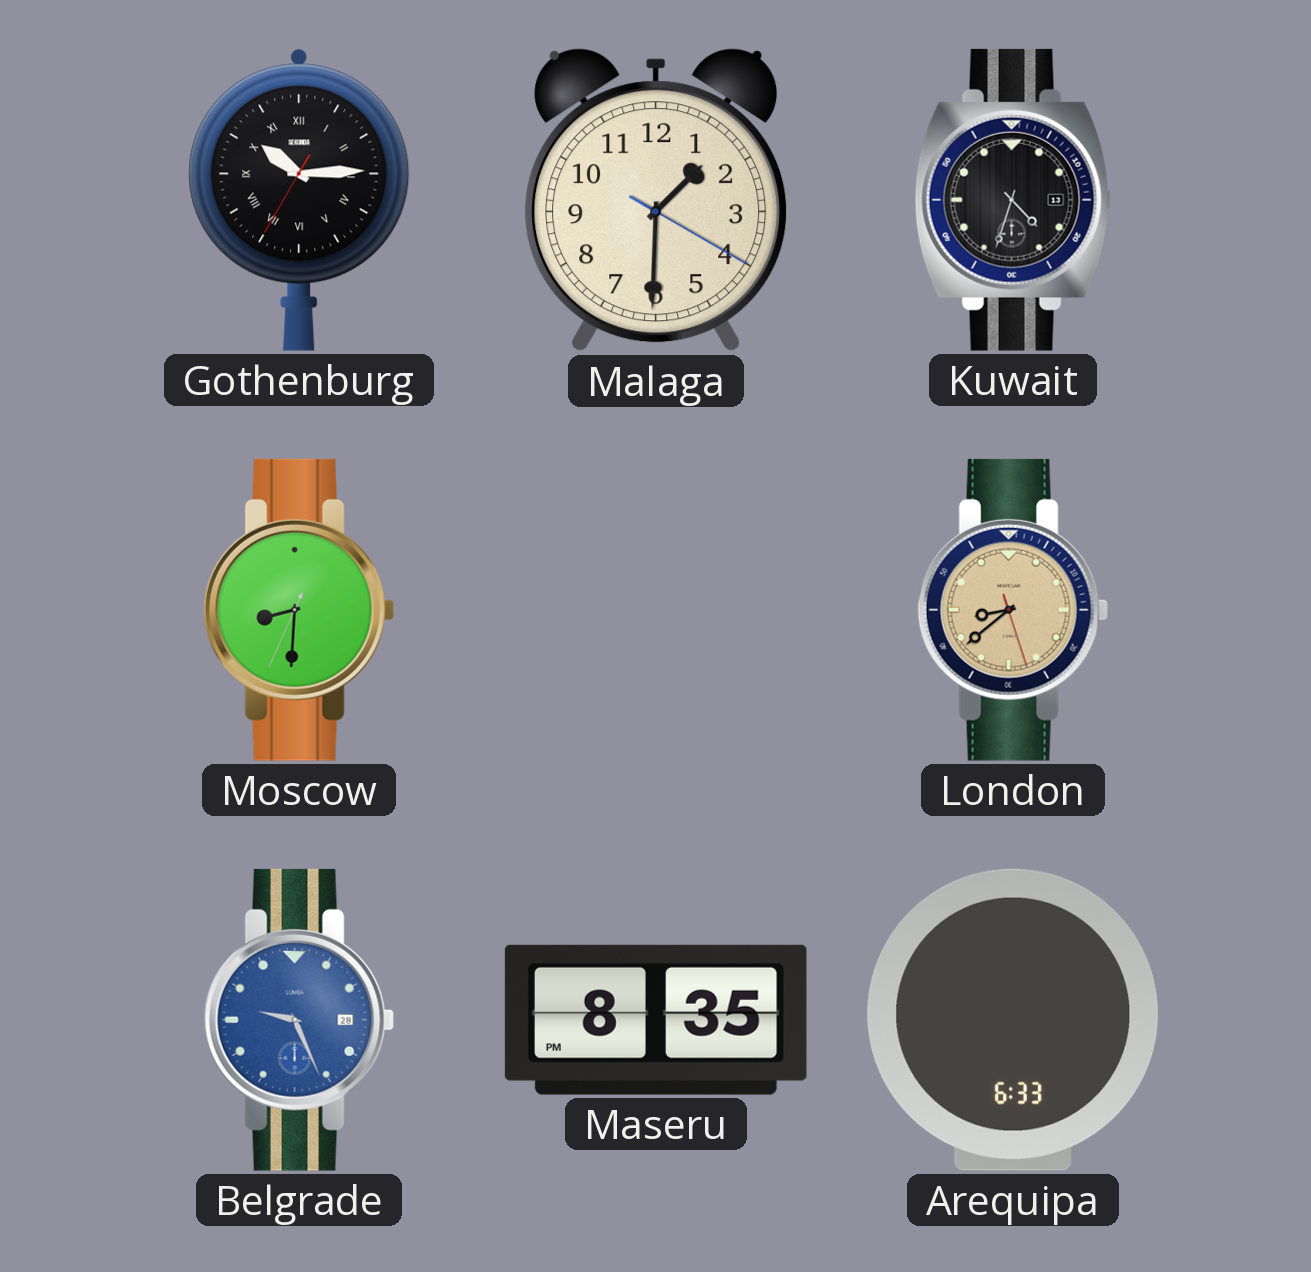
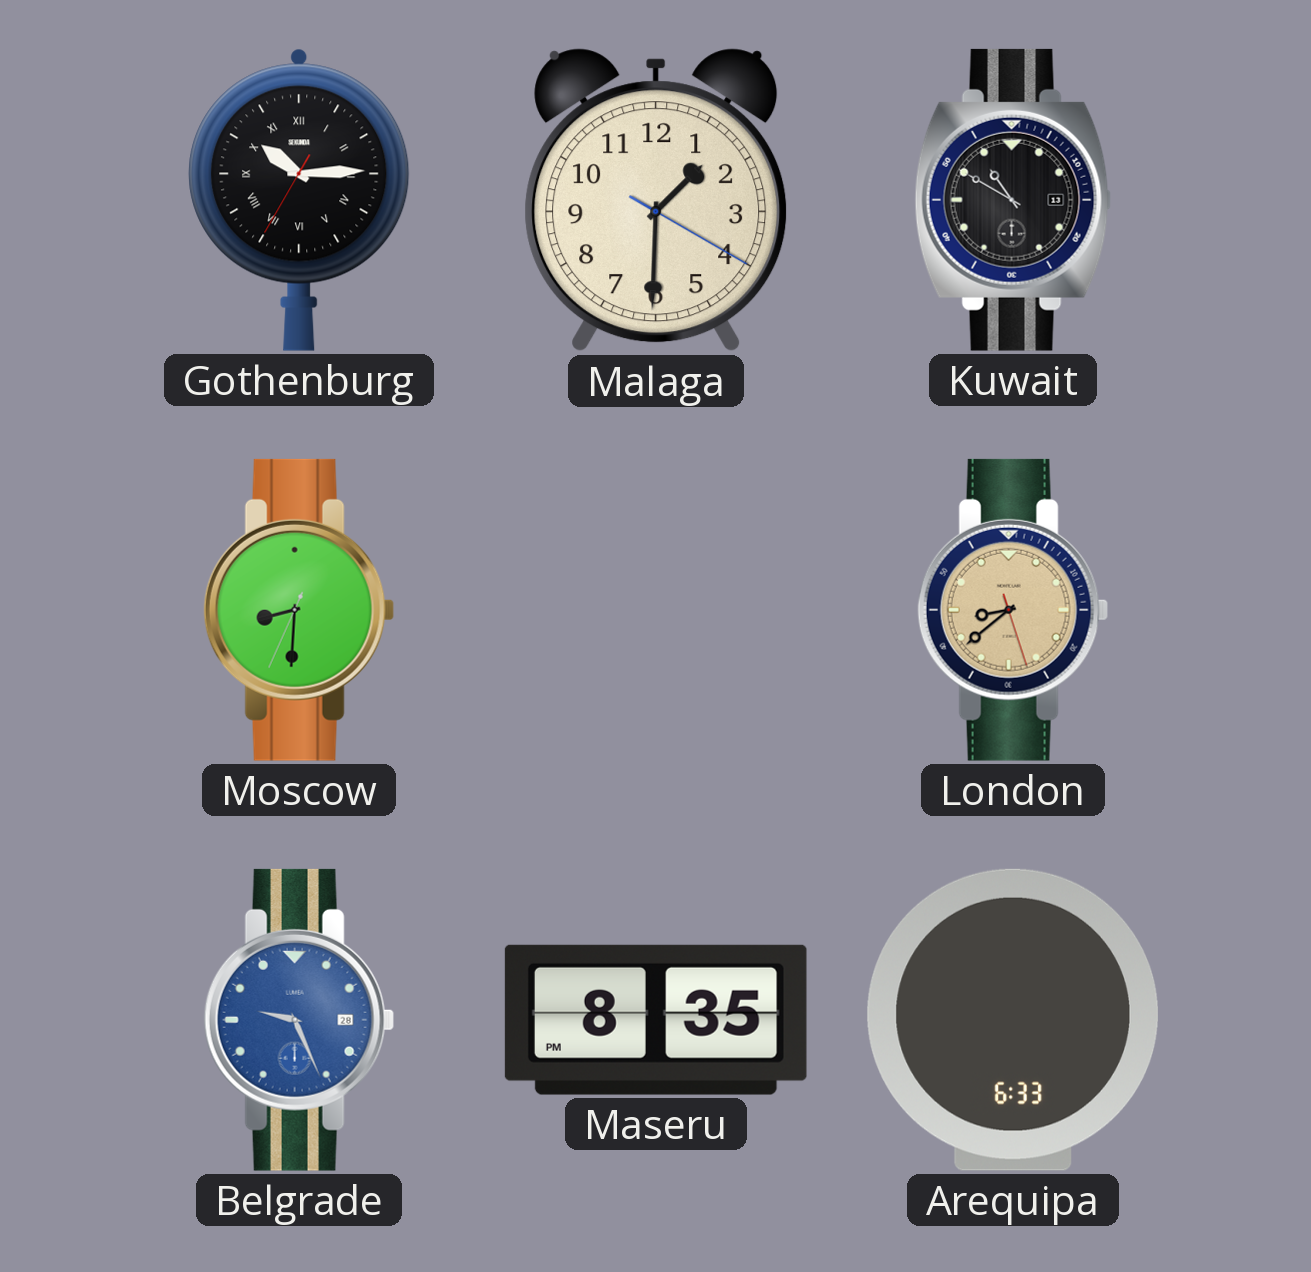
Kuwait: 4:33 -> 10:50
